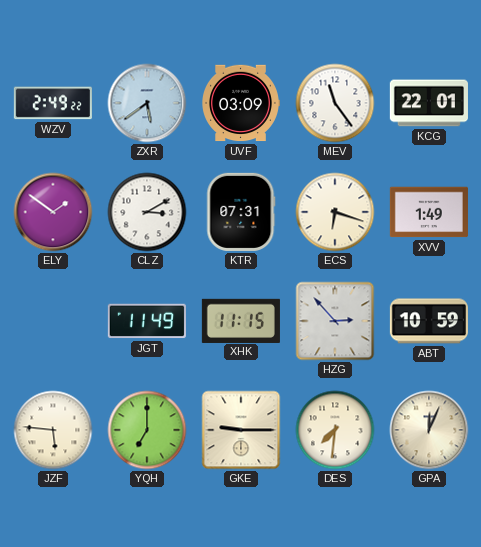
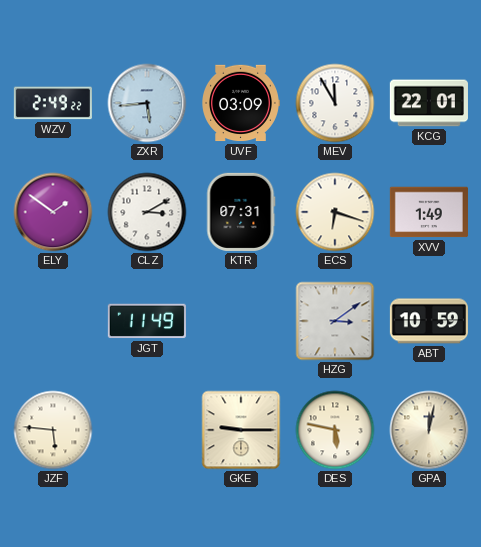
ZXR: 5:39 -> 5:44
MEV: 11:24 -> 11:55
XHK: 11:15 -> none
HZG: 2:53 -> 3:09
YQH: 7:00 -> none
DES: 7:31 -> 5:47
GPA: 12:04 -> 12:02
